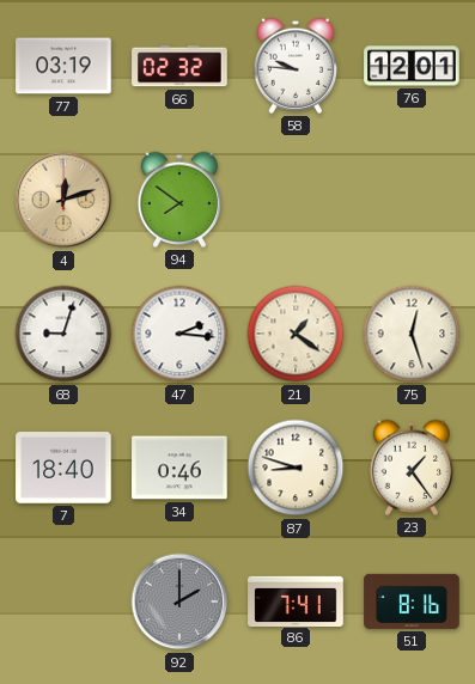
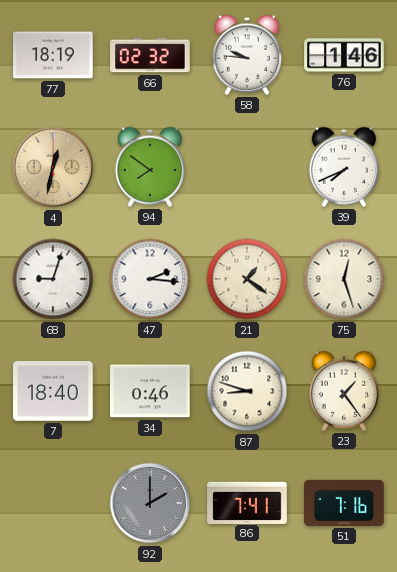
77: 03:19 -> 18:19
76: 12:01 -> 1:46
4: 12:12 -> 12:32
39: none -> 7:41
51: 8:16 -> 7:16
